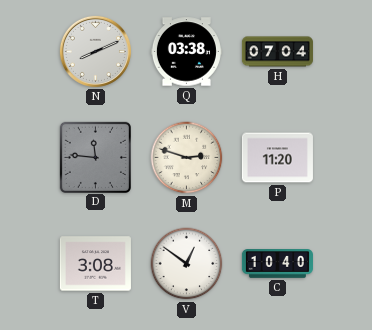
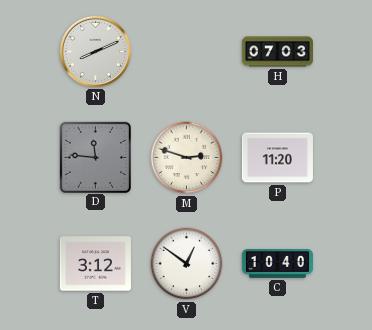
Q: 03:38 -> none
H: 07:04 -> 07:03
T: 3:08 -> 3:12
